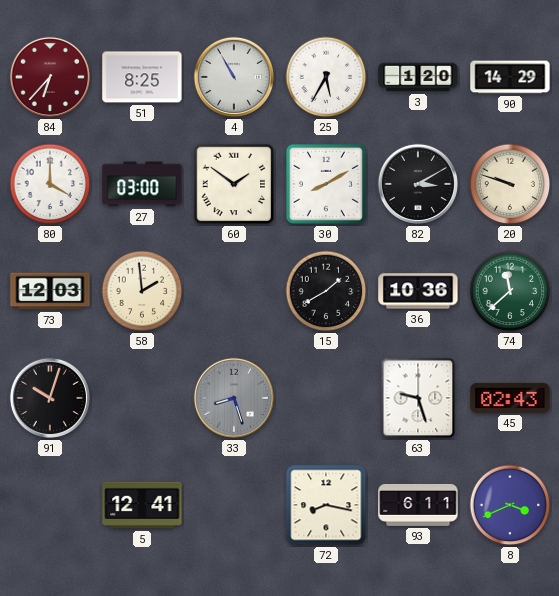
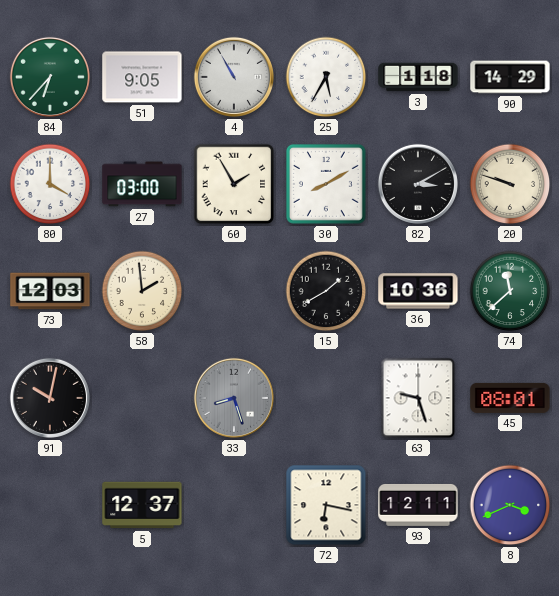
84 dial: burgundy -> green
51: 8:25 -> 9:05
3: 1:20 -> 1:18
60: 1:51 -> 1:55
91: 10:03 -> 10:02
45: 02:43 -> 08:01
5: 12:41 -> 12:37
72: 8:17 -> 6:17
93: 6:11 -> 12:11
